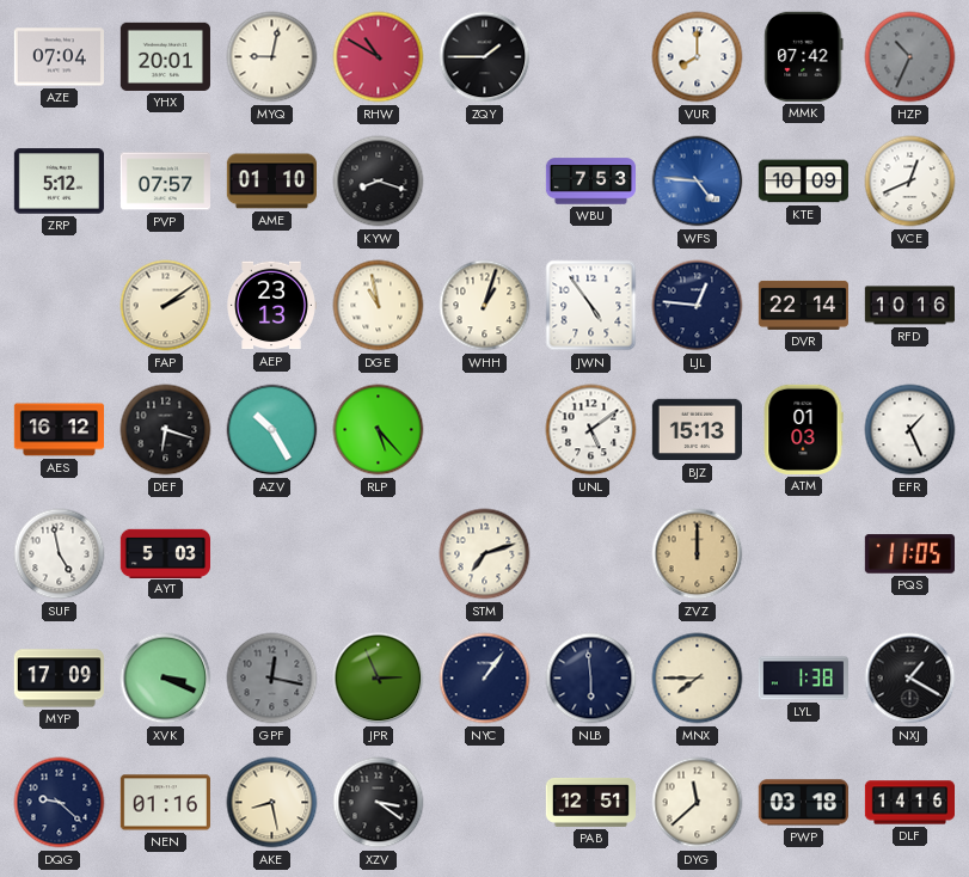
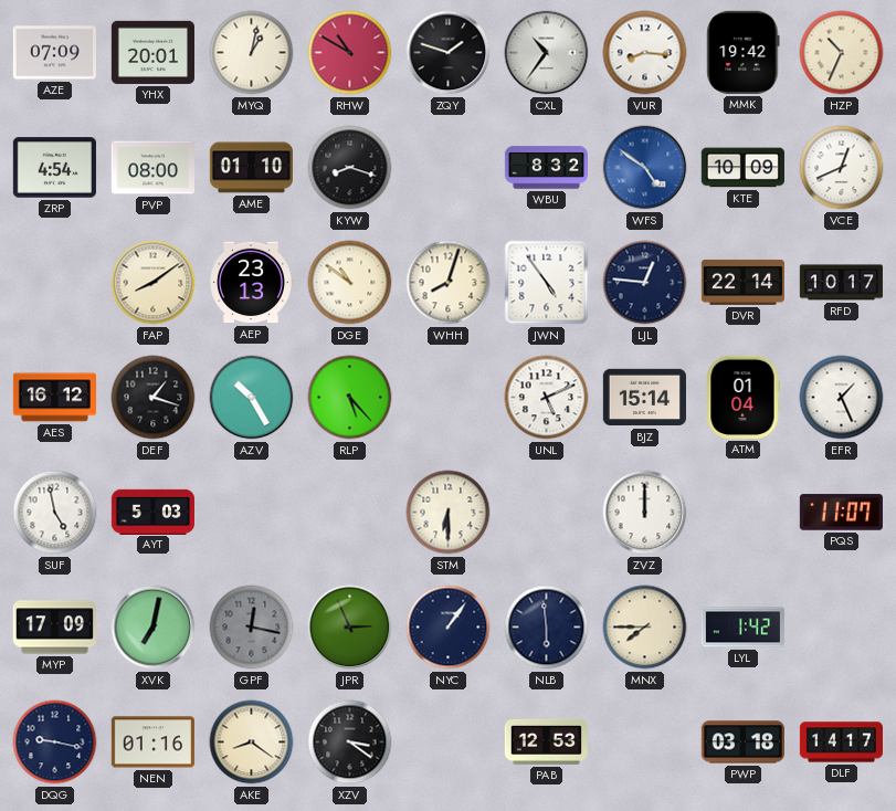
AZE: 07:04 -> 07:09
MYQ: 9:02 -> 1:02
ZQY: 1:45 -> 1:48
CXL: none -> 10:36
VUR: 8:00 -> 8:16
MMK: 07:42 -> 19:42
HZP dial: grey -> cream
ZRP: 5:12 -> 4:54
PVP: 07:57 -> 08:00
WBU: 7:53 -> 8:32
WFS: 4:46 -> 4:51
FAP: 2:09 -> 8:09
DGE: 10:58 -> 10:51
WHH: 1:03 -> 8:03
RFD: 10:16 -> 10:17
DEF: 6:18 -> 1:18
UNL: 5:09 -> 5:11
BJZ: 15:13 -> 15:14
ATM: 01:03 -> 01:04
STM: 7:12 -> 6:30
ZVZ dial: champagne -> white
PQS: 11:05 -> 11:07
XVK: 3:19 -> 7:02
LYL: 1:38 -> 1:42
NXJ: 1:20 -> none
DQG: 9:22 -> 9:17
AKE: 8:28 -> 8:21
PAB: 12:51 -> 12:53
DYG: 11:38 -> none
DLF: 14:16 -> 14:17
